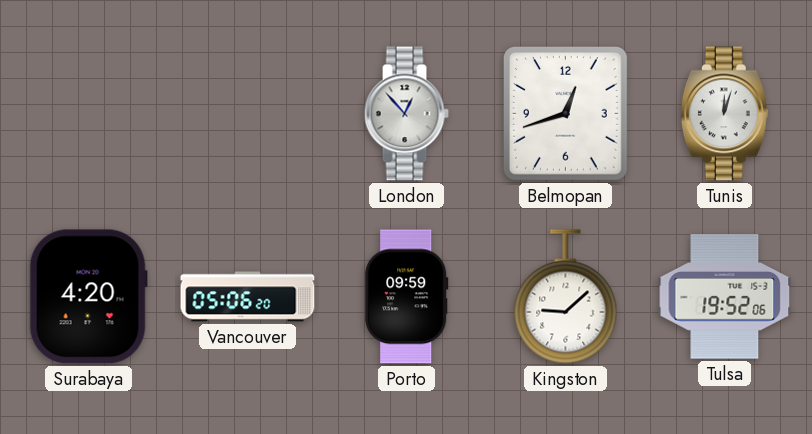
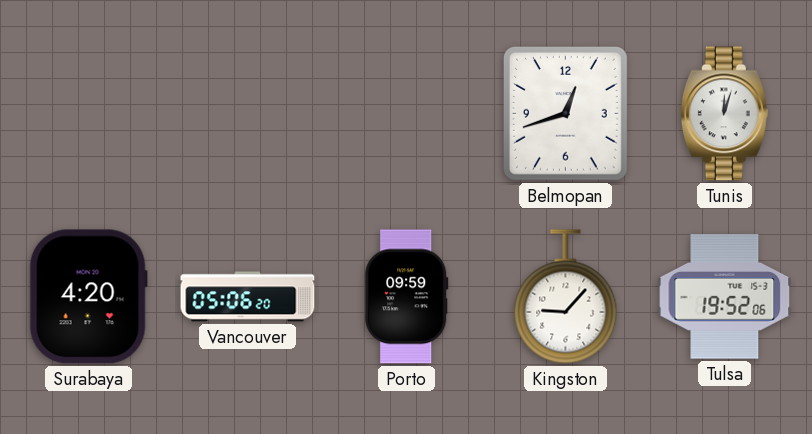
London: 12:53 -> none
Kingston: 9:08 -> 9:07
